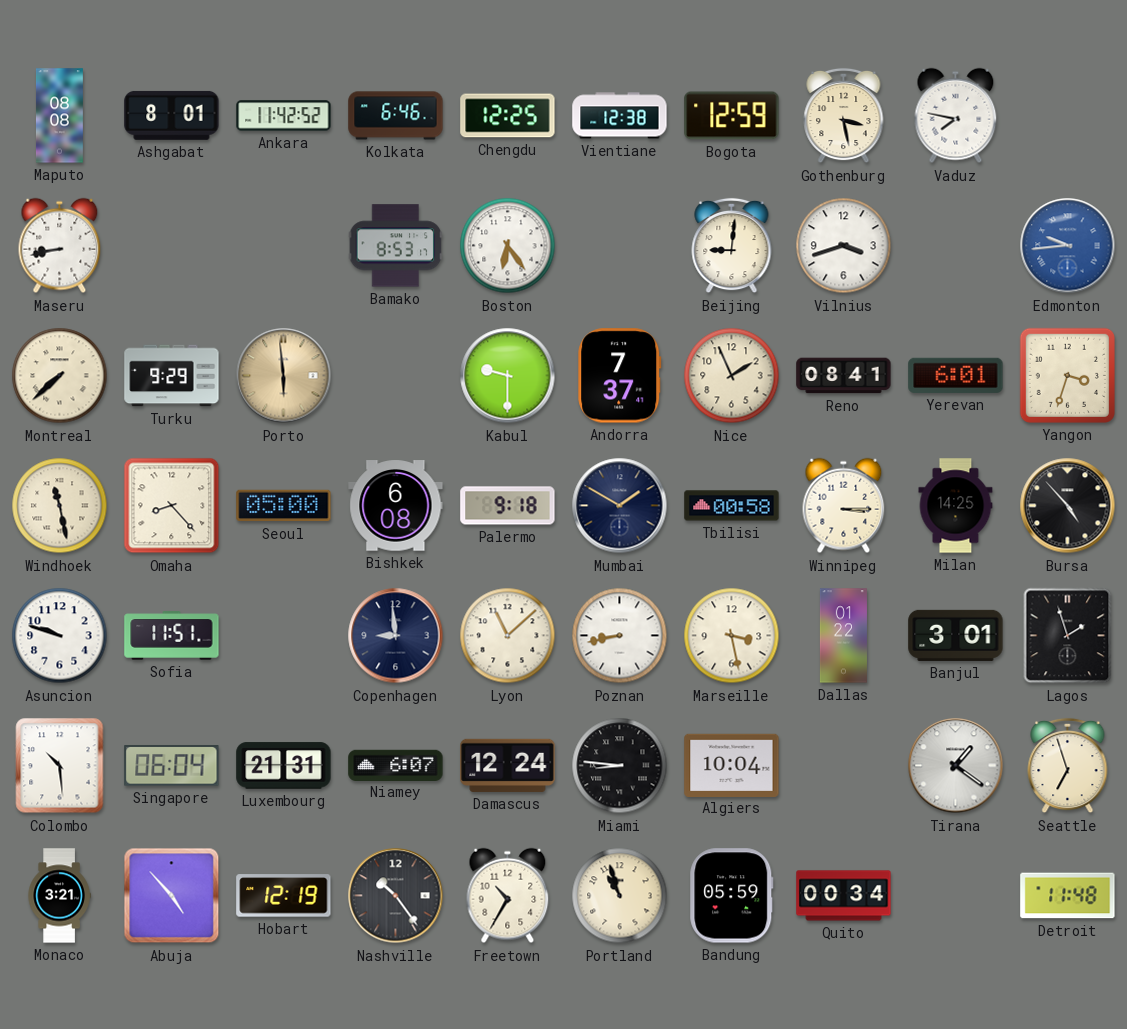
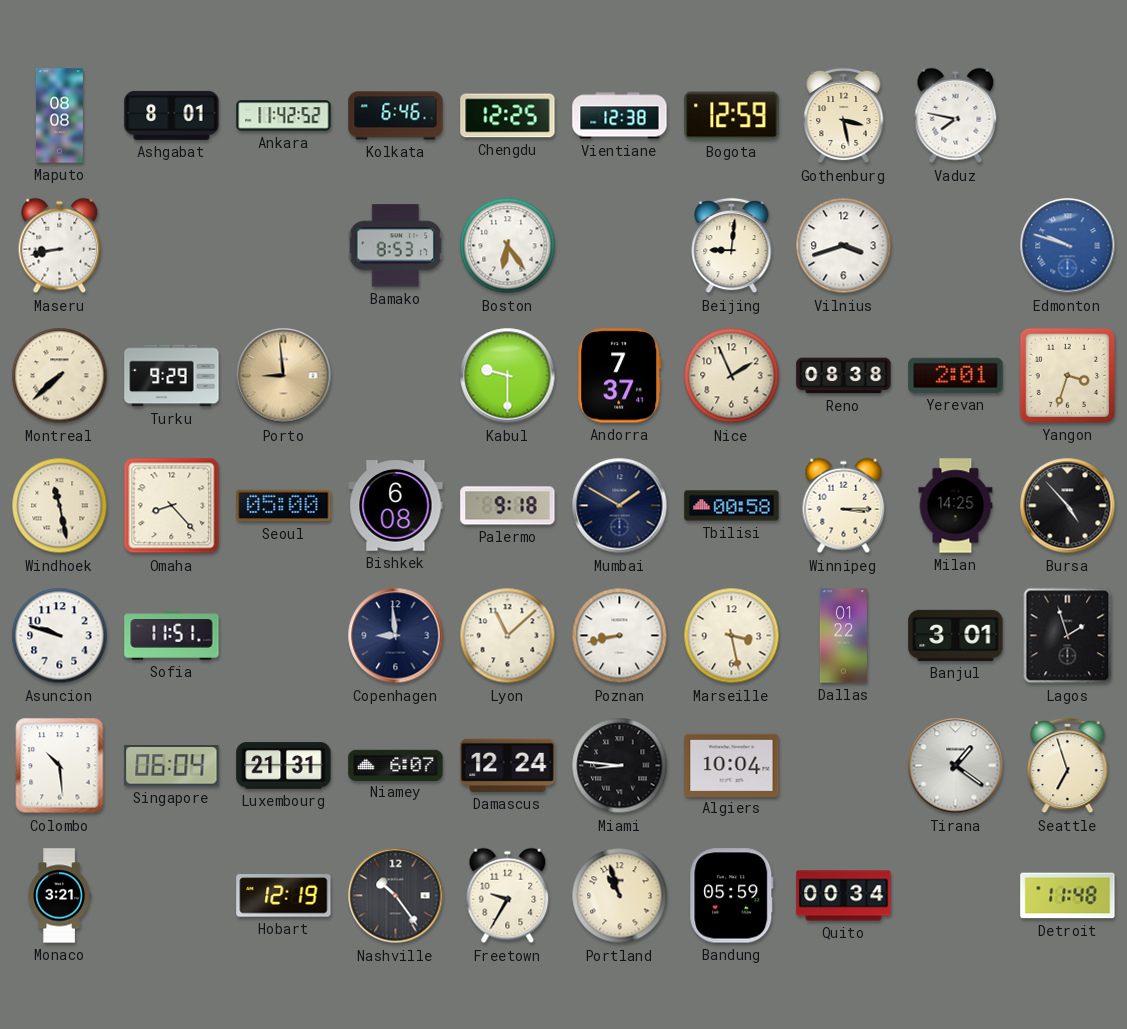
Edmonton: 9:44 -> 9:48
Porto: 5:59 -> 8:59
Reno: 08:41 -> 08:38
Yerevan: 6:01 -> 2:01
Abuja: 4:53 -> none
Freetown: 10:35 -> 9:35
